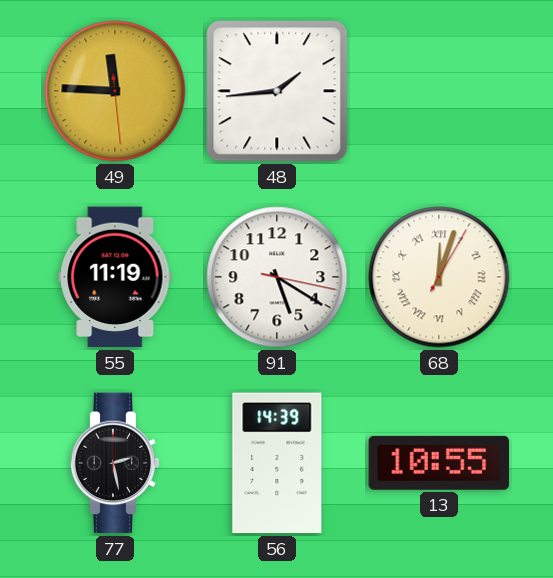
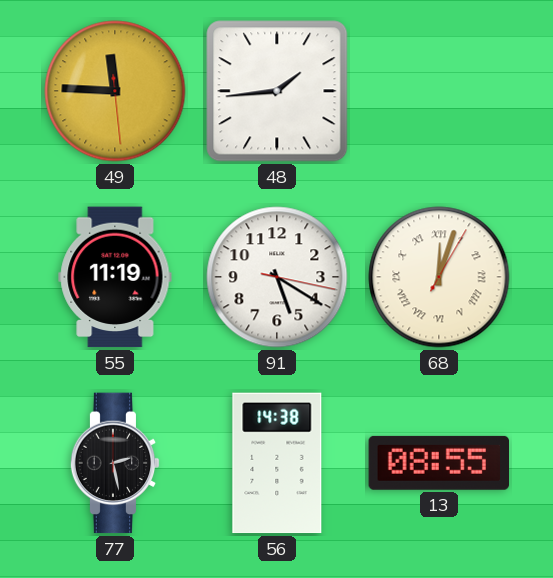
56: 14:39 -> 14:38
13: 10:55 -> 08:55
